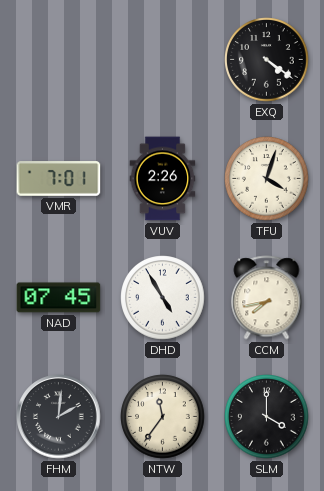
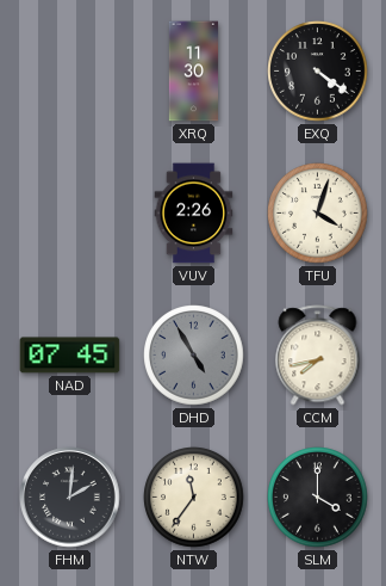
XRQ: none -> 11:30
VMR: 7:01 -> none
DHD dial: white -> grey
